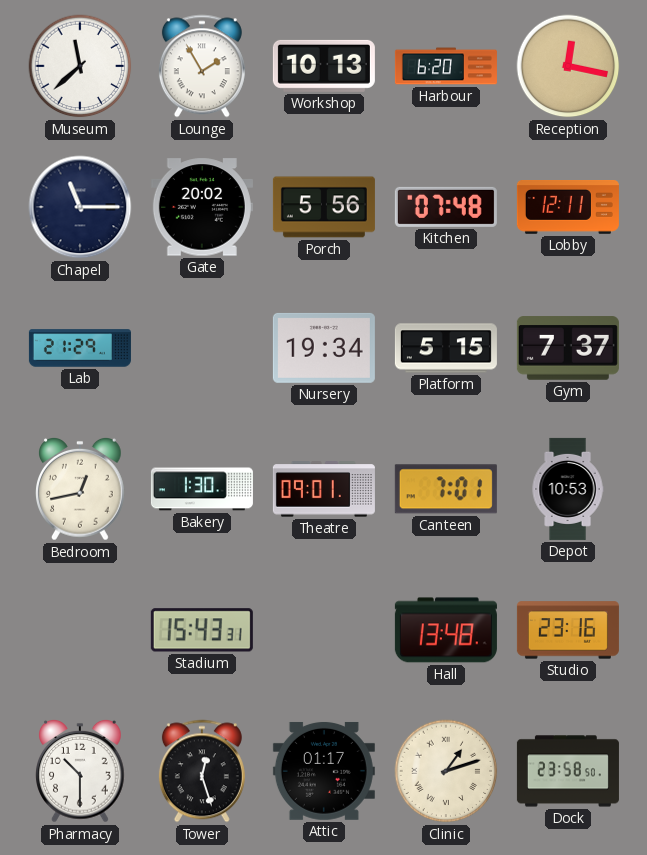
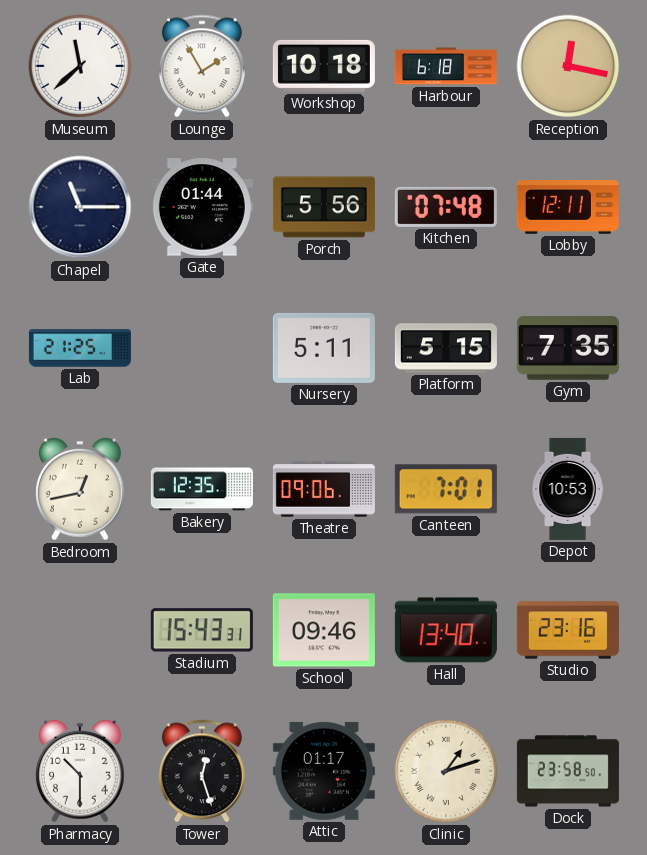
Workshop: 10:13 -> 10:18
Harbour: 6:20 -> 6:18
Gate: 20:02 -> 01:44
Lab: 21:29 -> 21:25
Nursery: 19:34 -> 5:11
Gym: 7:37 -> 7:35
Bakery: 1:30 -> 12:35
Theatre: 09:01 -> 09:06
School: none -> 09:46
Hall: 13:48 -> 13:40
